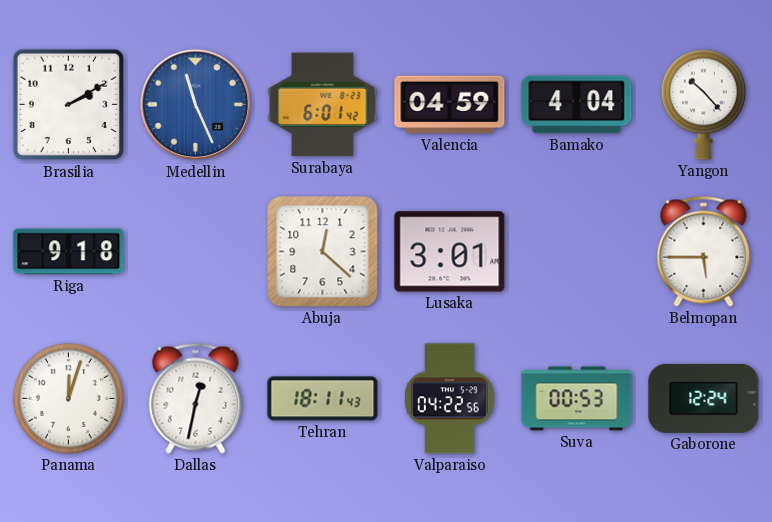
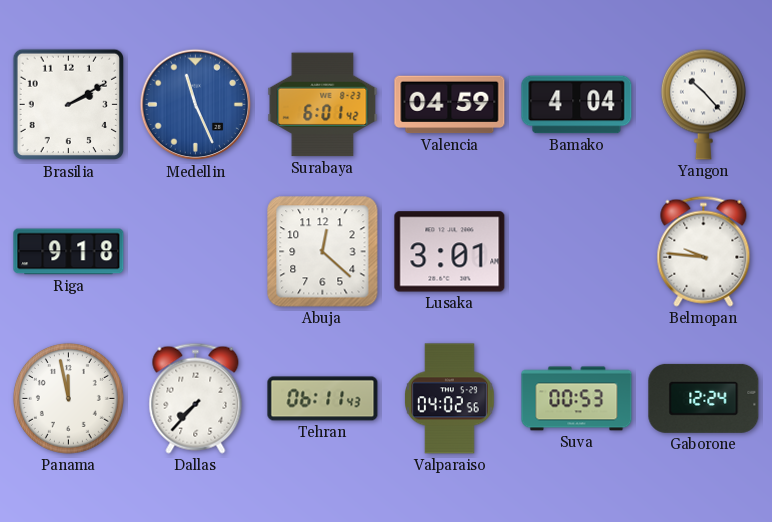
Belmopan: 5:45 -> 9:46
Panama: 12:03 -> 11:58
Dallas: 12:32 -> 7:37
Tehran: 18:11 -> 06:11
Valparaiso: 04:22 -> 04:02
